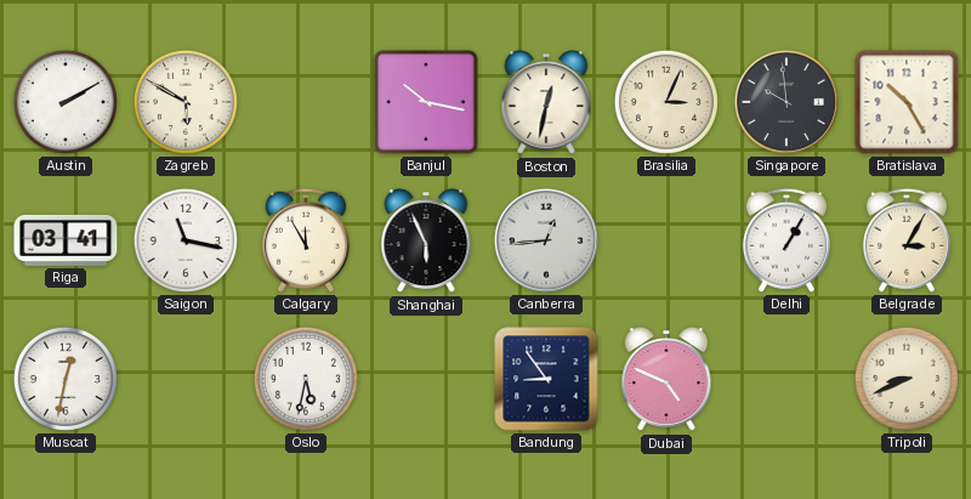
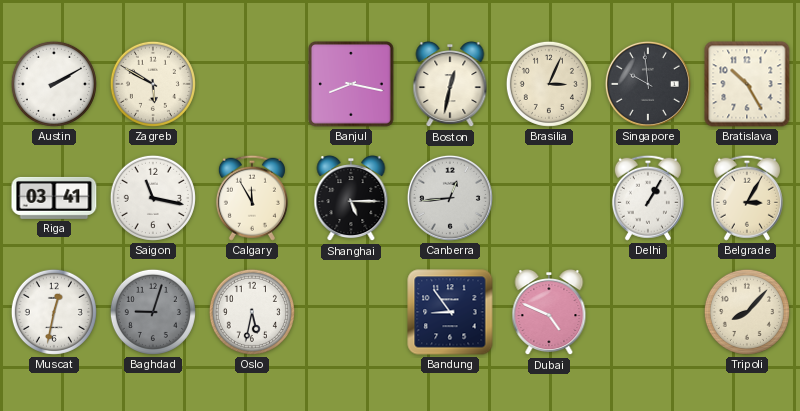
Banjul: 10:17 -> 8:17
Shanghai: 5:56 -> 5:15
Baghdad: none -> 9:03
Tripoli: 8:41 -> 8:07
